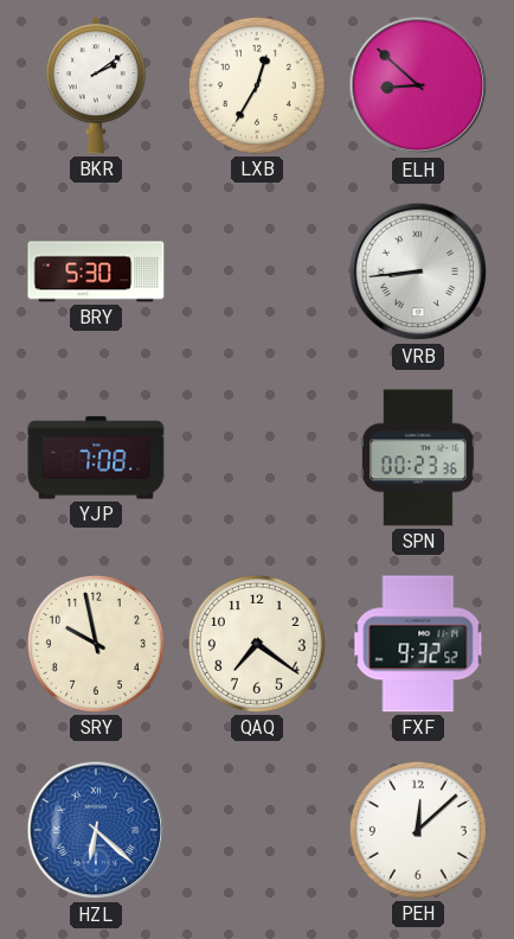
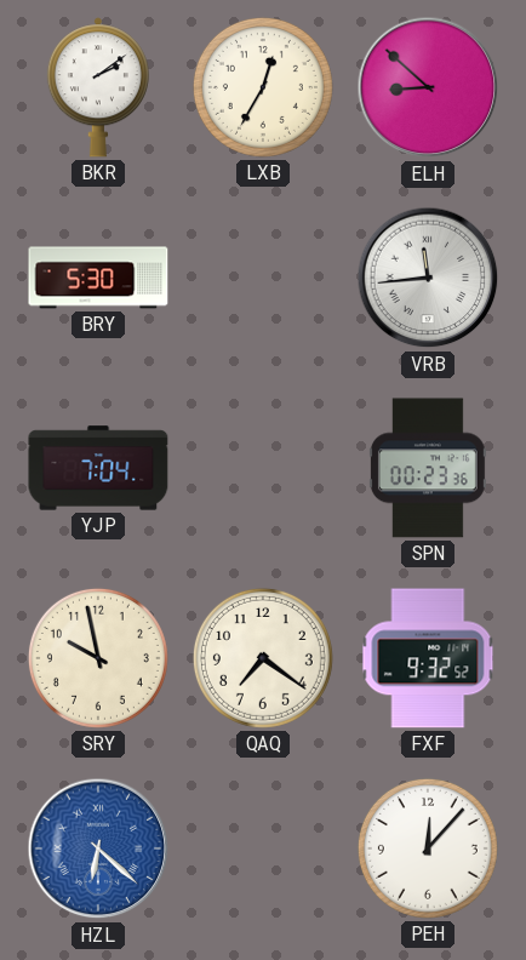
VRB: 8:44 -> 11:44
YJP: 7:08 -> 7:04
PEH: 12:08 -> 12:07
